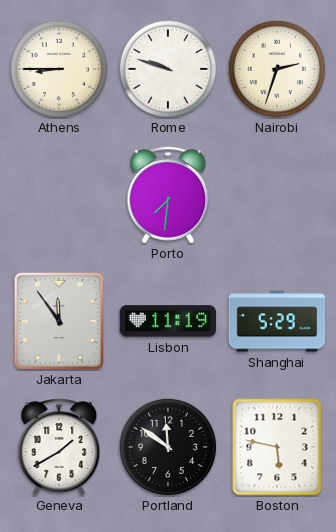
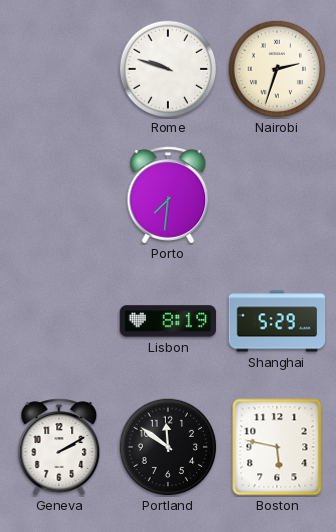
Athens: 8:45 -> none
Jakarta: 11:54 -> none
Lisbon: 11:19 -> 8:19
Geneva: 1:40 -> 2:10
